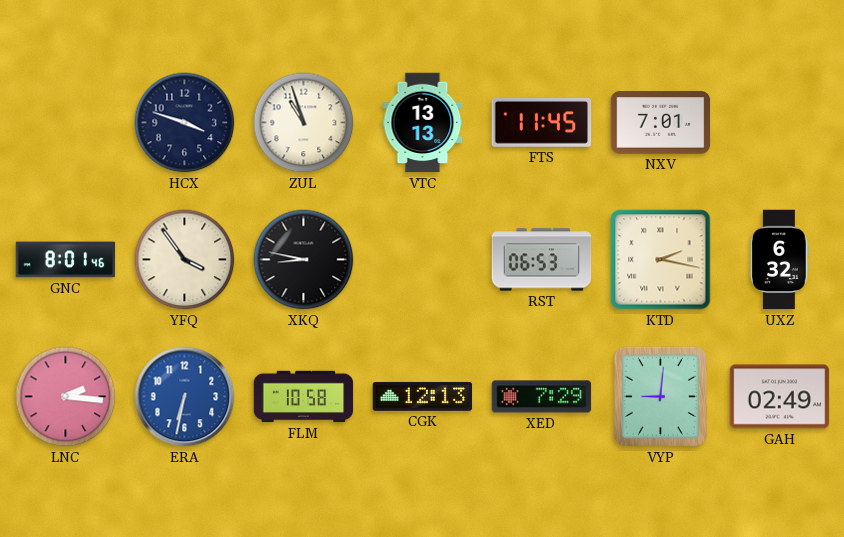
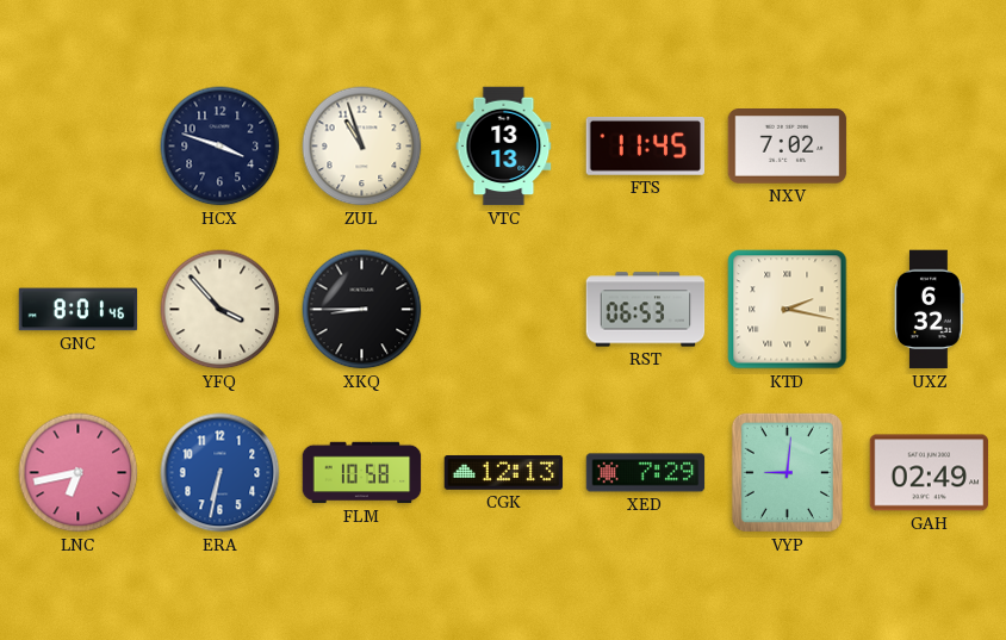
NXV: 7:01 -> 7:02
YFQ: 3:54 -> 3:53
XKQ: 8:47 -> 8:45
LNC: 2:16 -> 6:43
